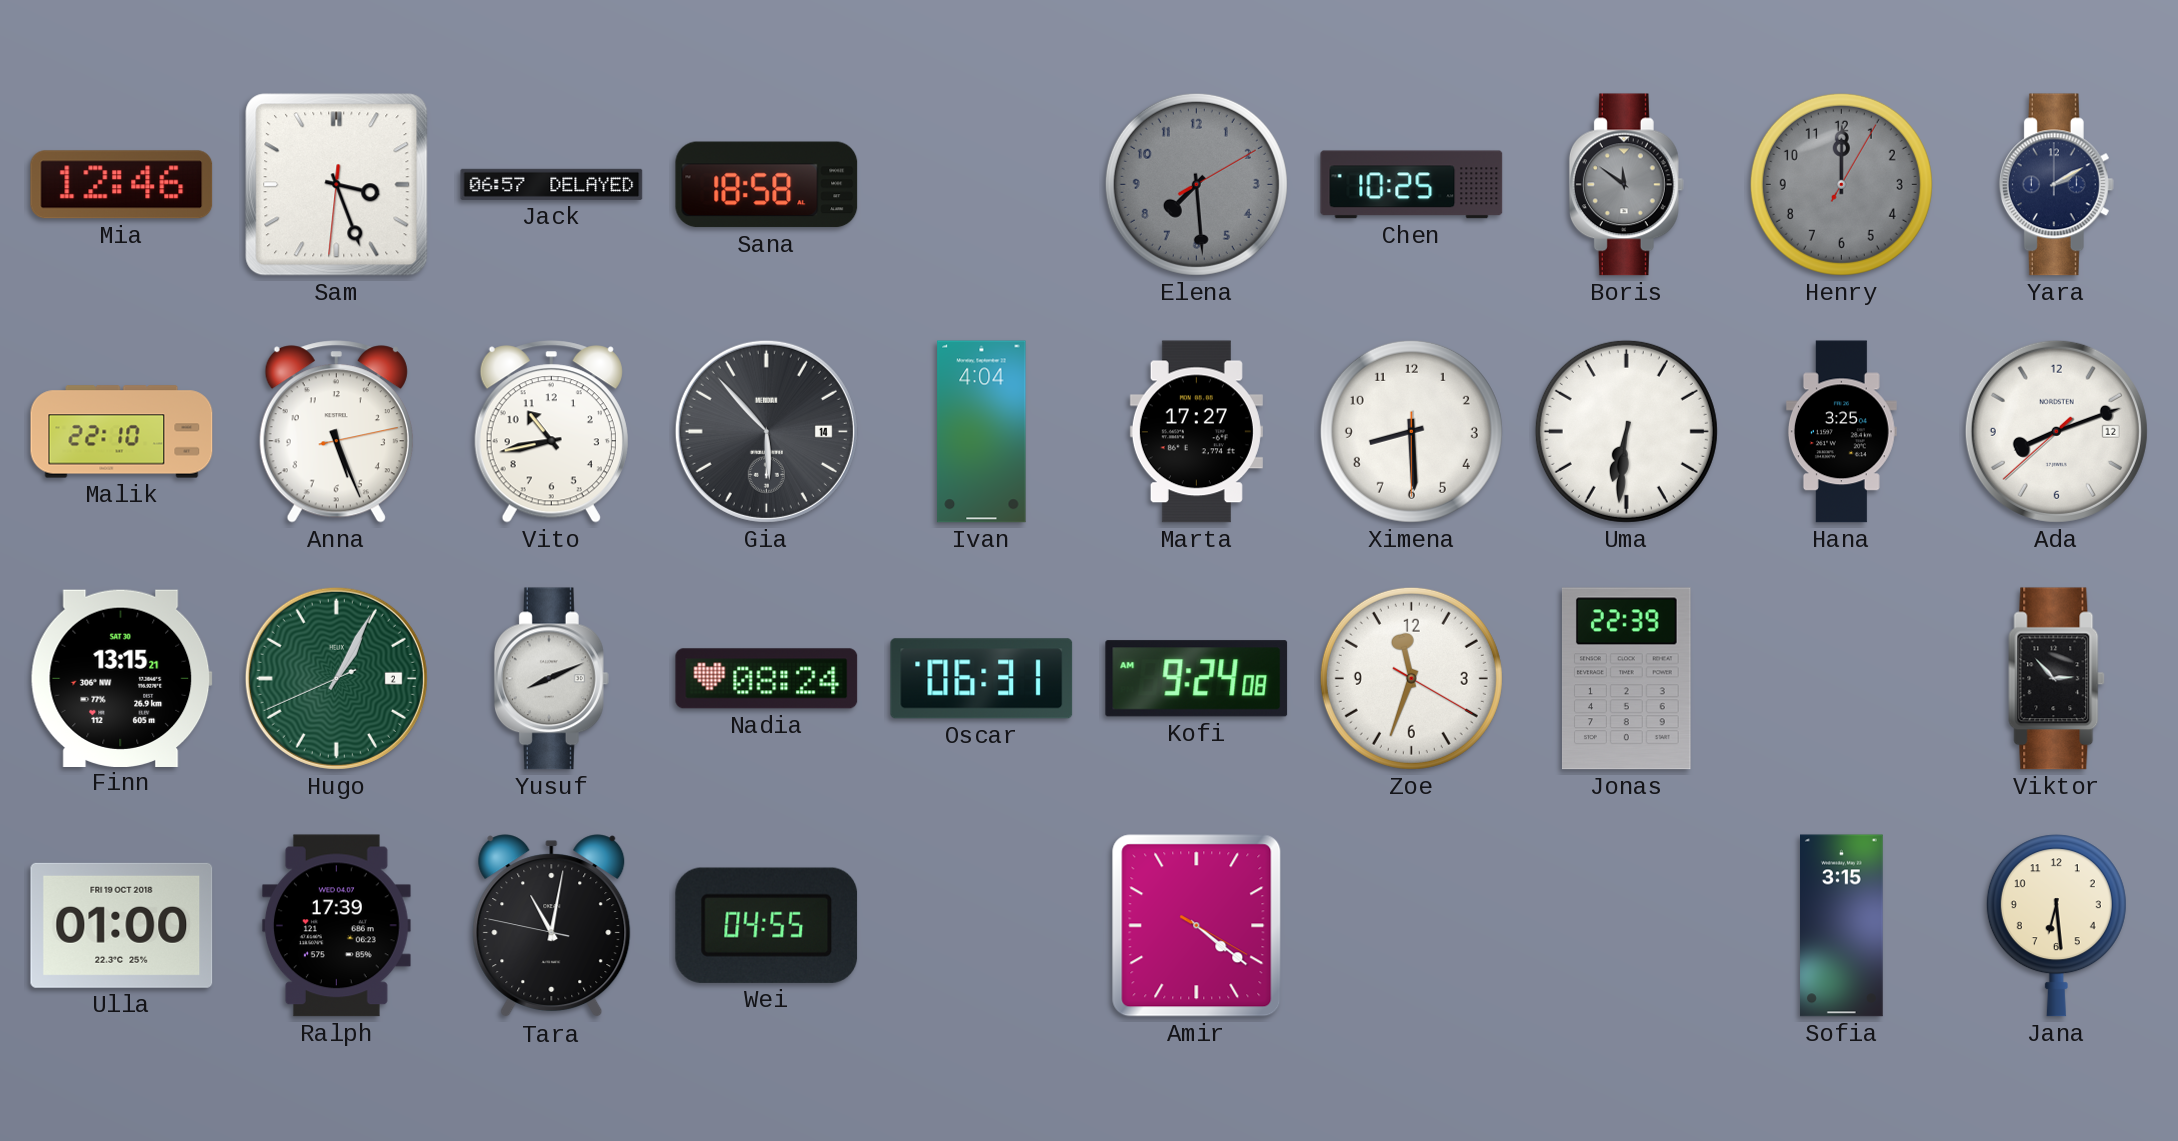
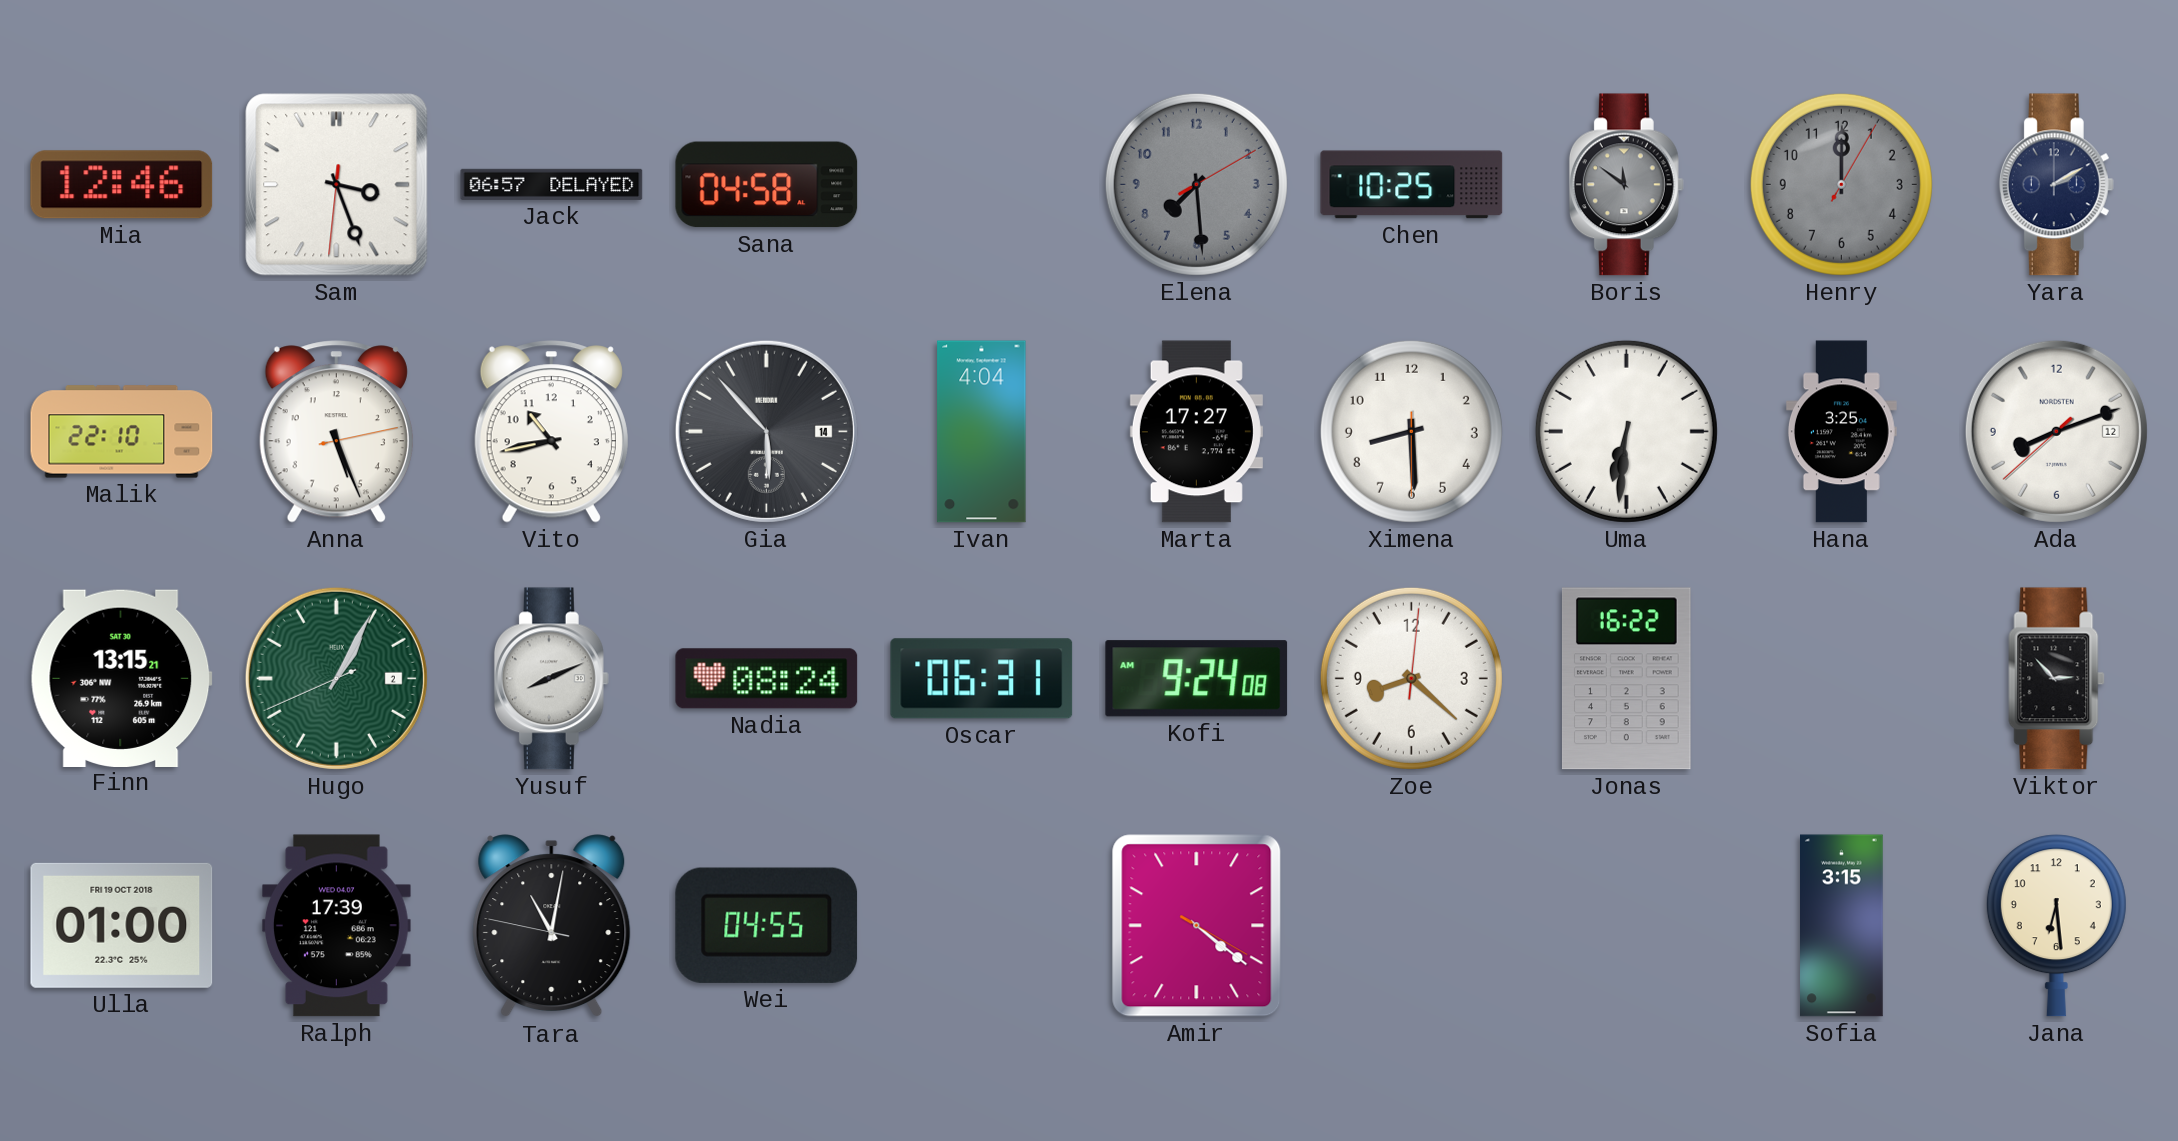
Sana: 18:58 -> 04:58
Zoe: 11:33 -> 8:22
Jonas: 22:39 -> 16:22
